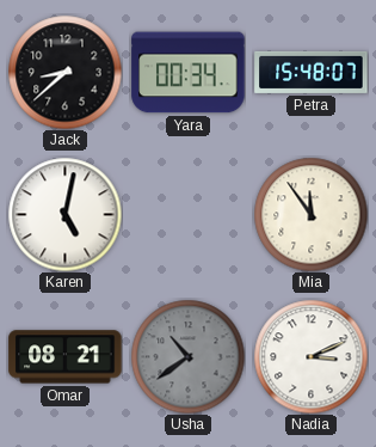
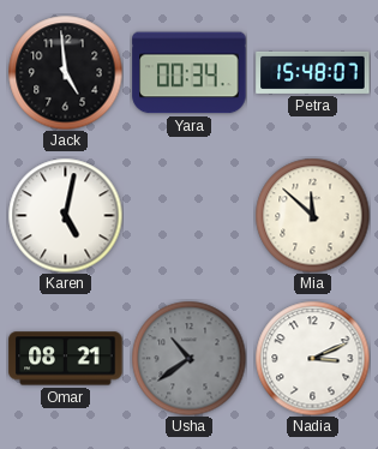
Jack: 8:38 -> 4:59
Mia: 11:54 -> 11:52
